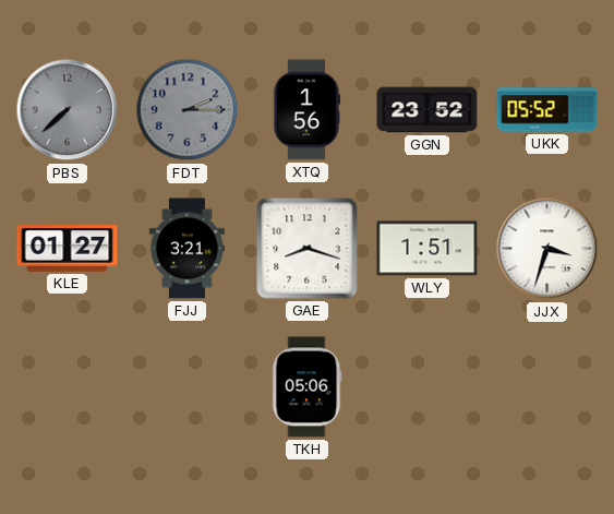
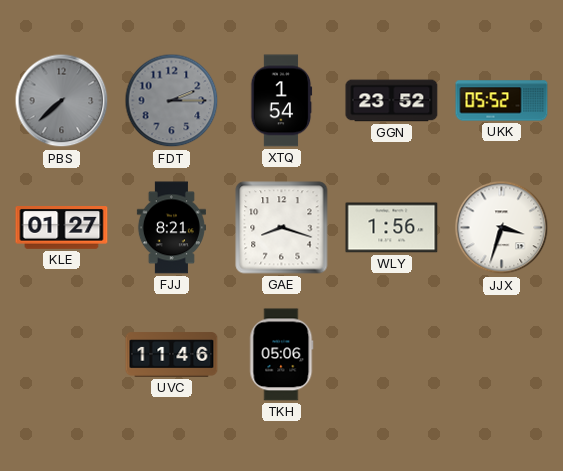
XTQ: 1:56 -> 1:54
FJJ: 3:21 -> 8:21
WLY: 1:51 -> 1:56
UVC: none -> 11:46
